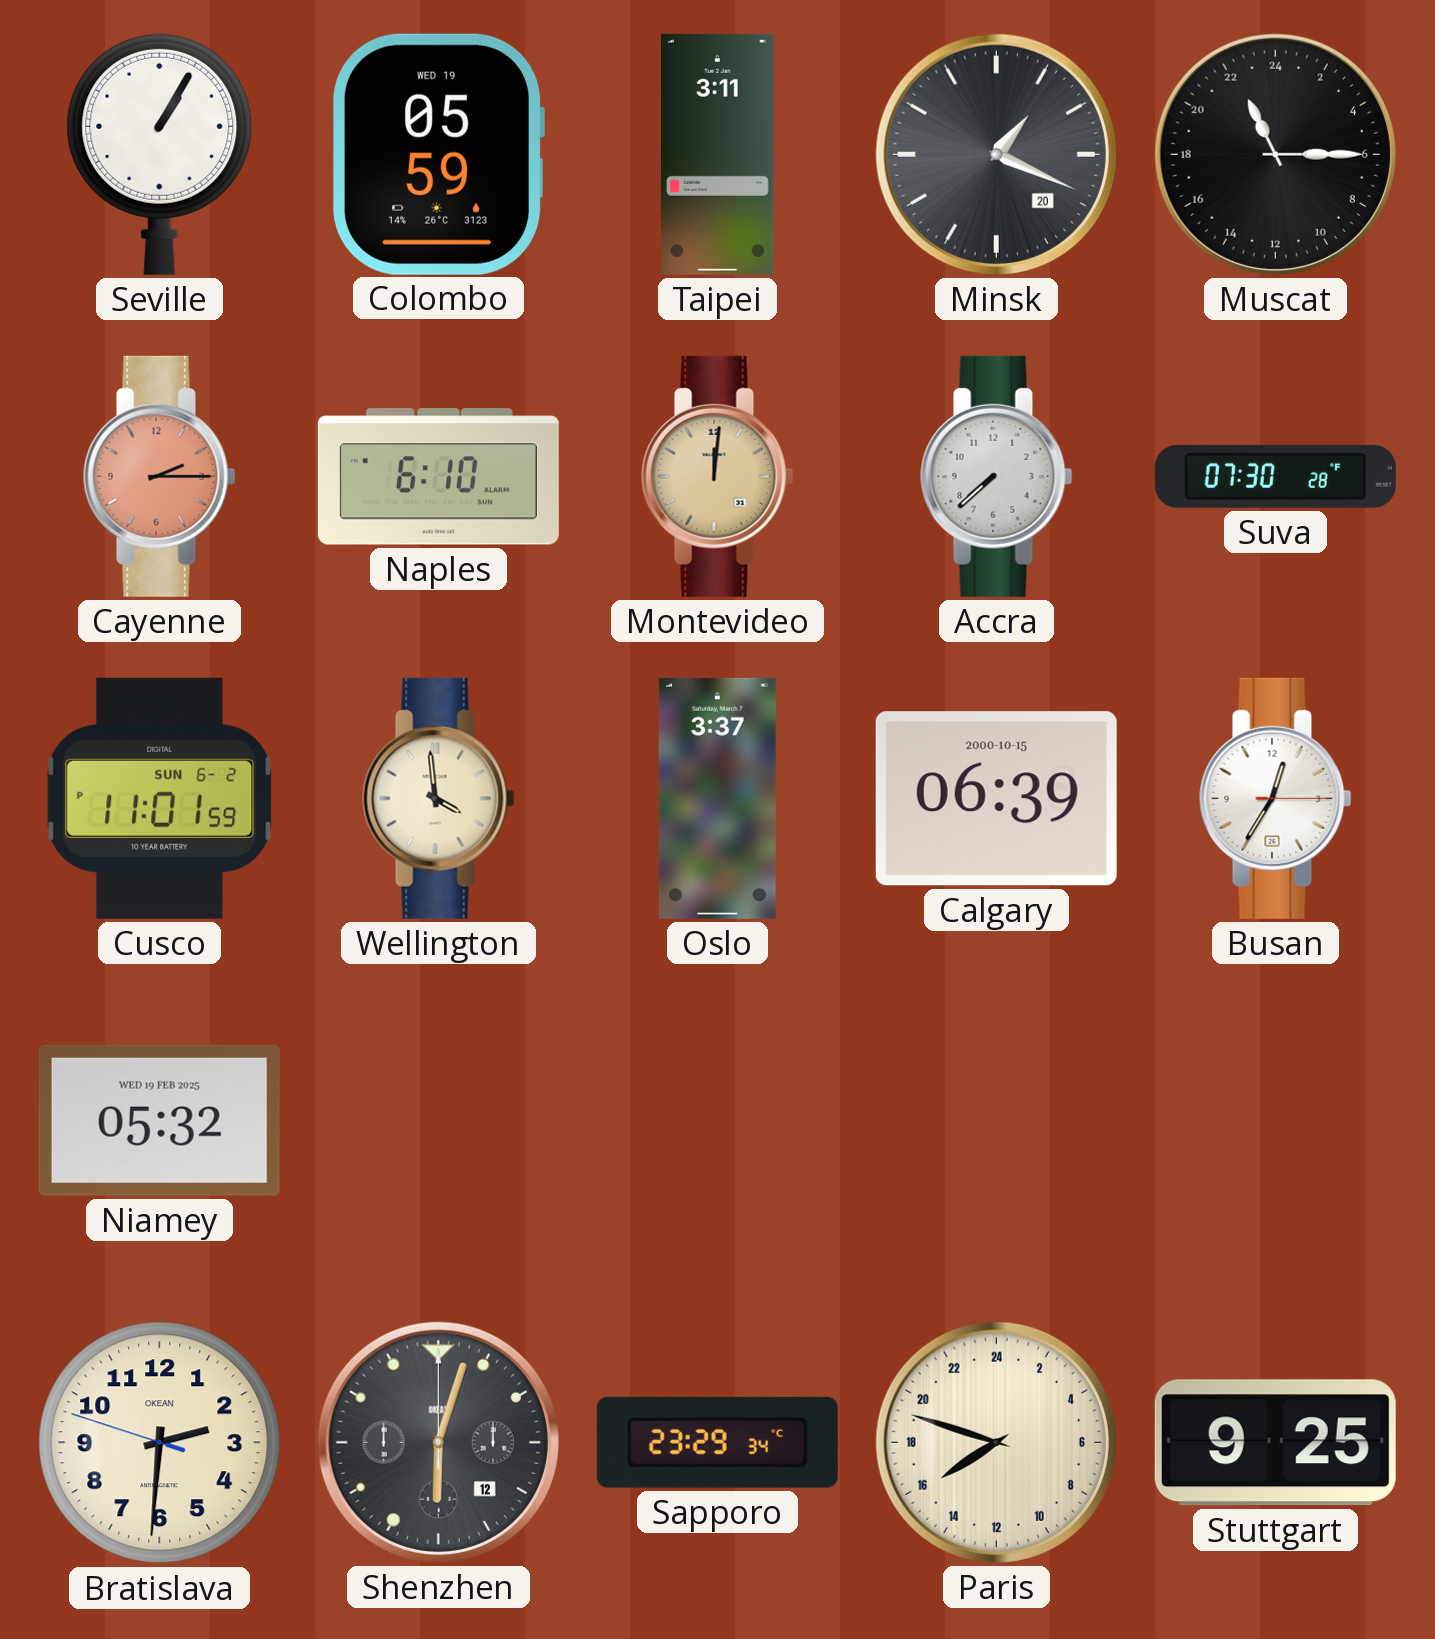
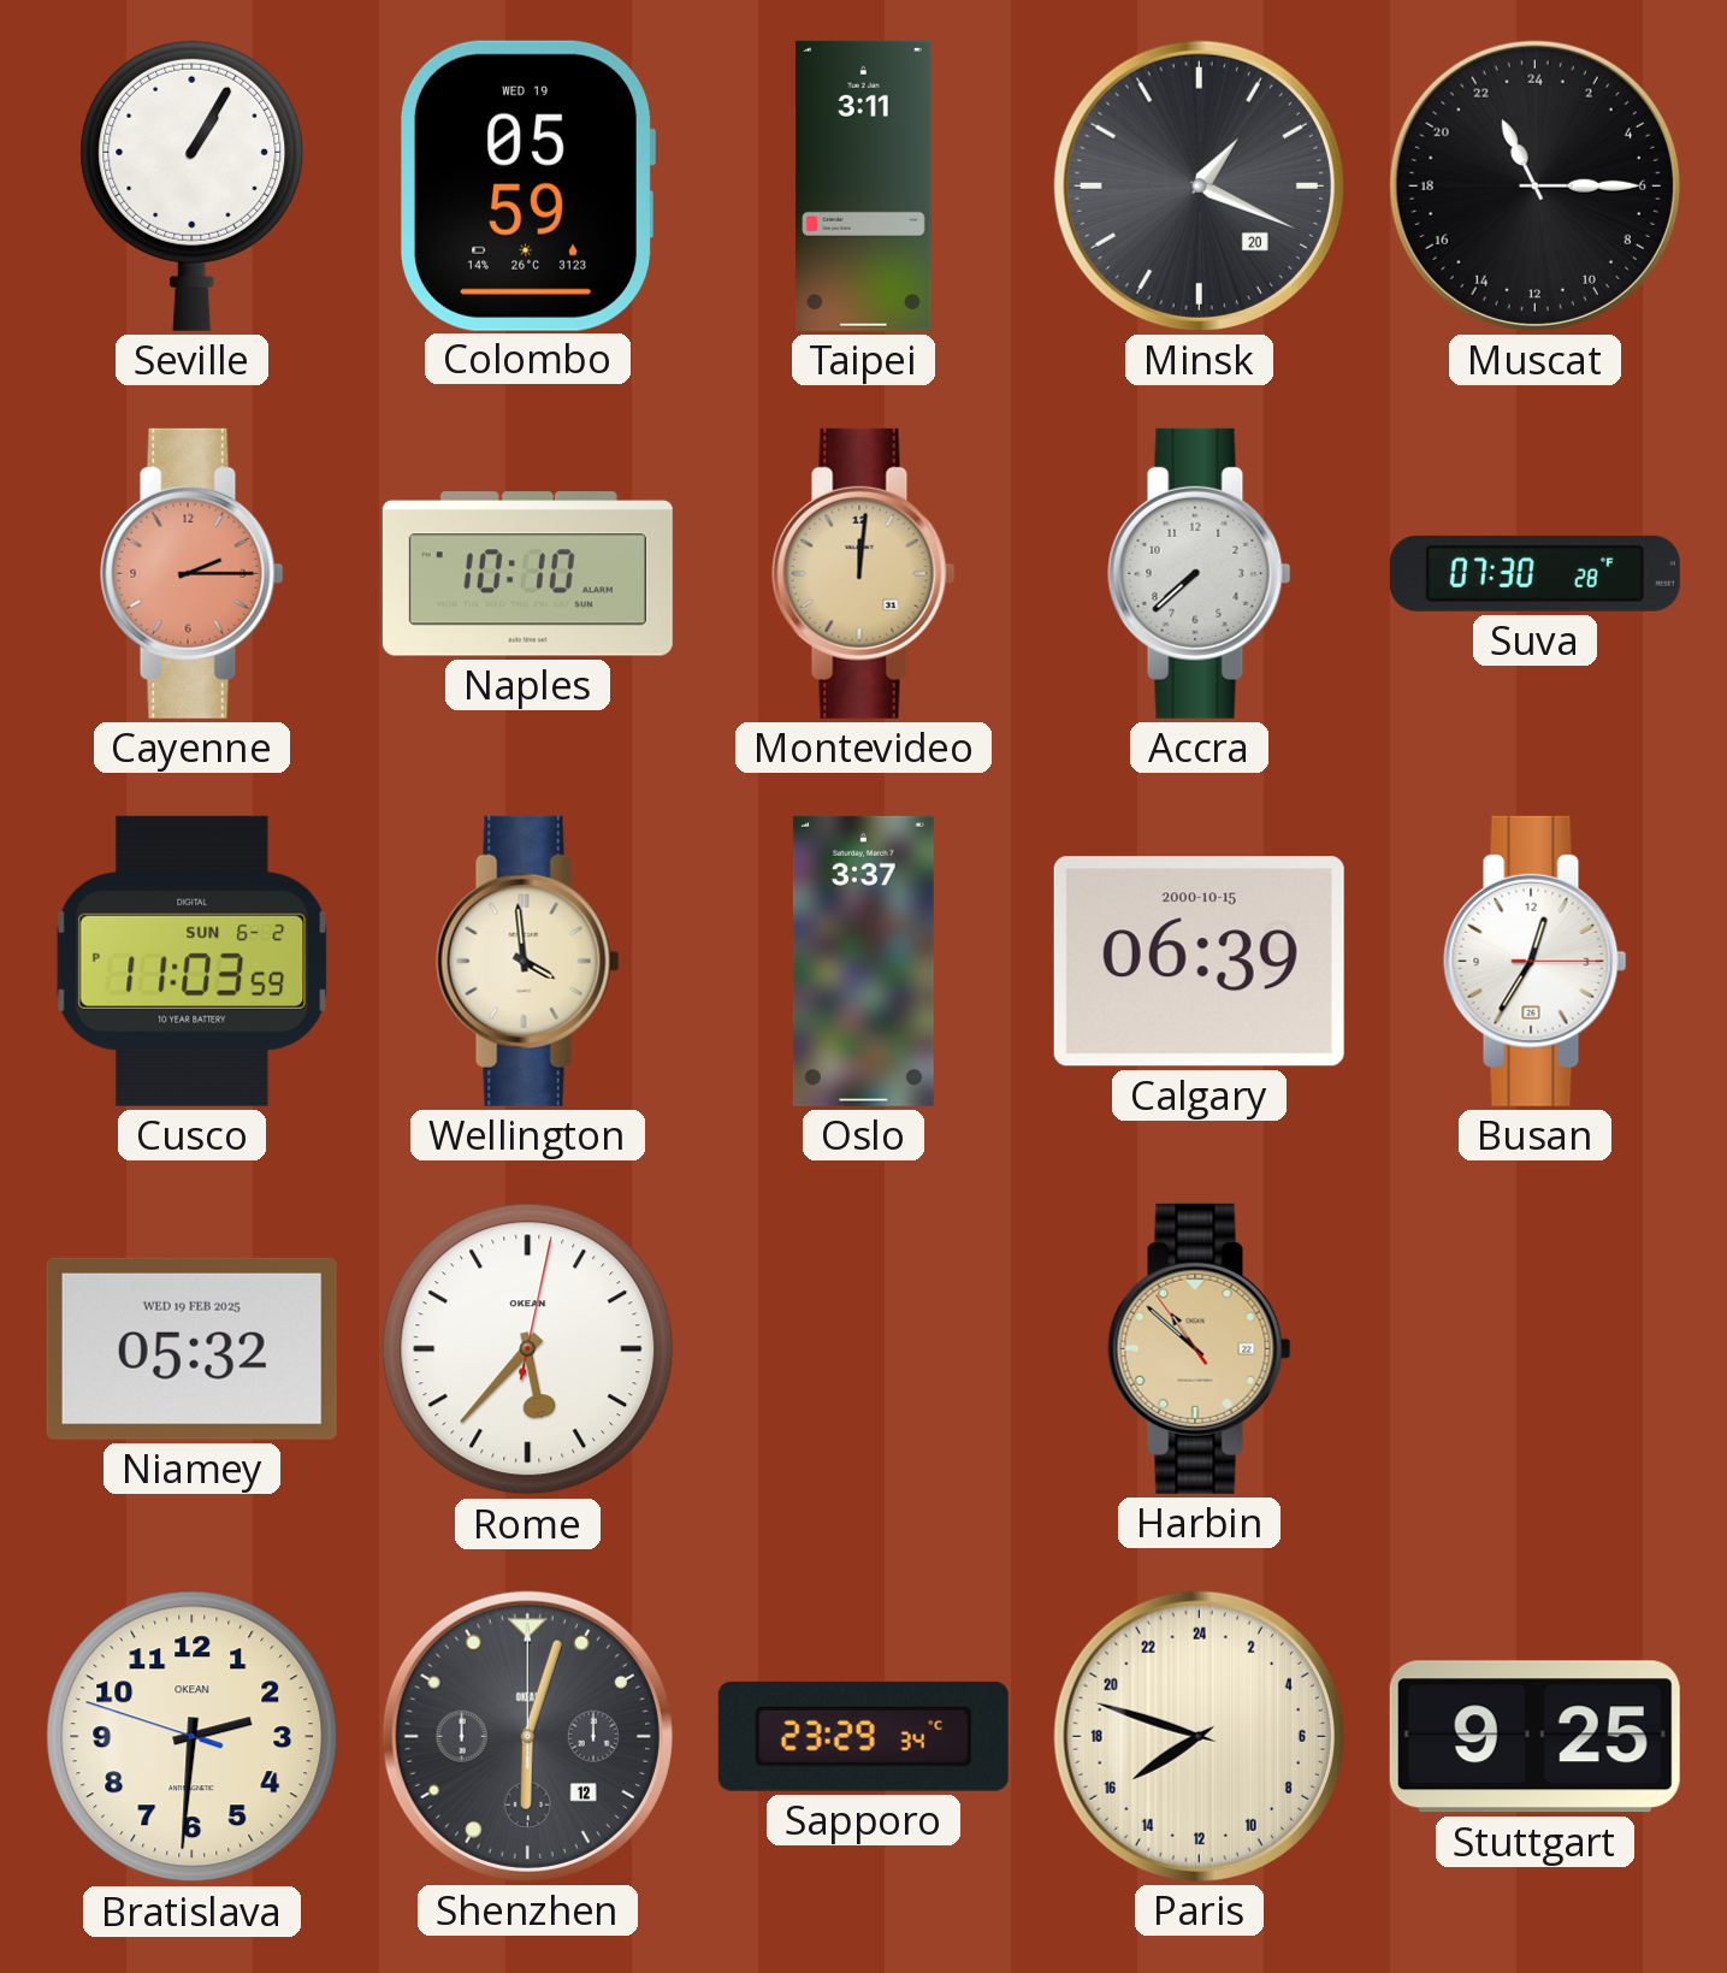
Naples: 6:10 -> 10:10
Cusco: 11:01 -> 11:03
Rome: none -> 5:37
Harbin: none -> 10:51
